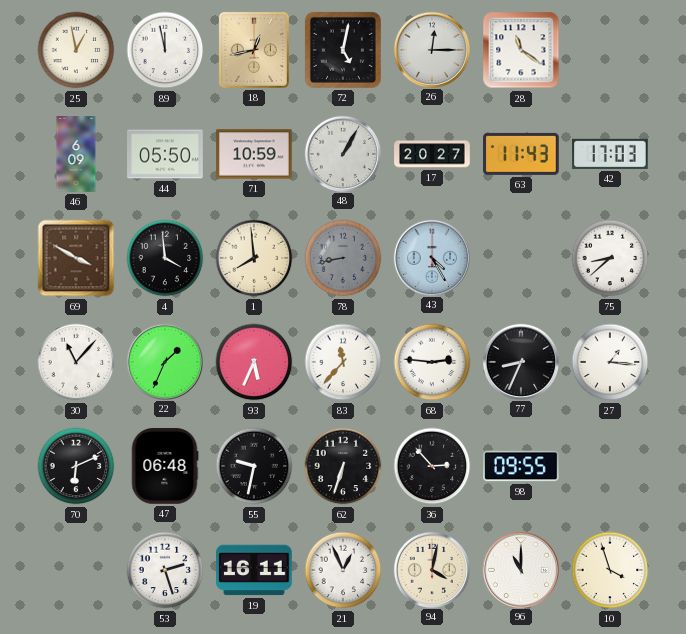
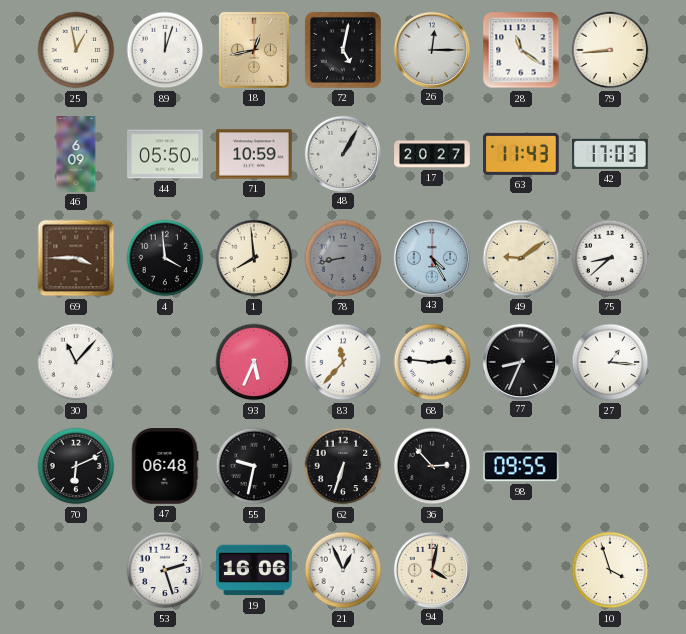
89: 11:58 -> 12:03
79: none -> 8:44
69: 3:50 -> 3:45
49: none -> 9:09
22: 1:34 -> none
19: 16:11 -> 16:06
96: 11:00 -> none
